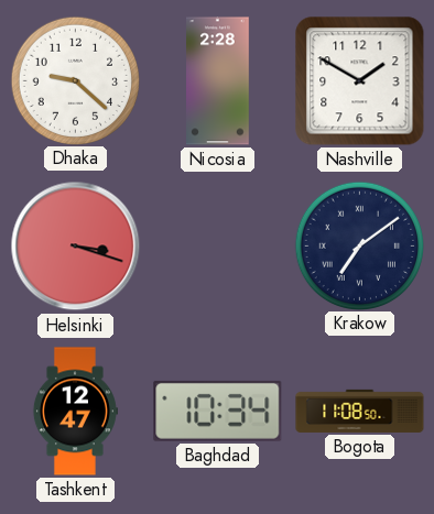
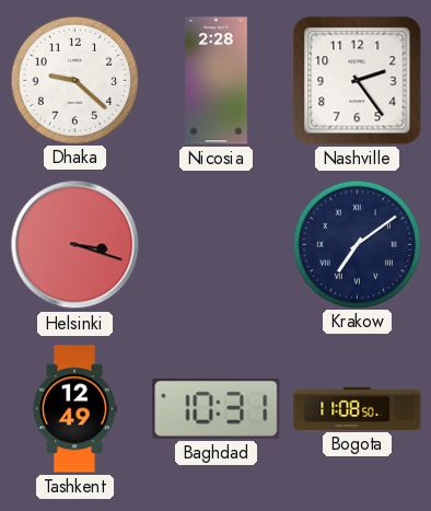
Nashville: 1:50 -> 2:24
Tashkent: 12:47 -> 12:49
Baghdad: 10:34 -> 10:31
